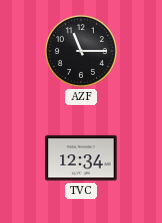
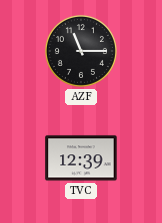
TVC: 12:34 -> 12:39
